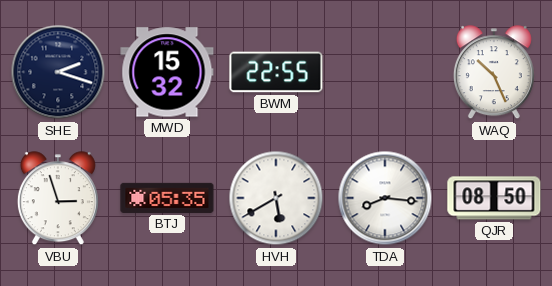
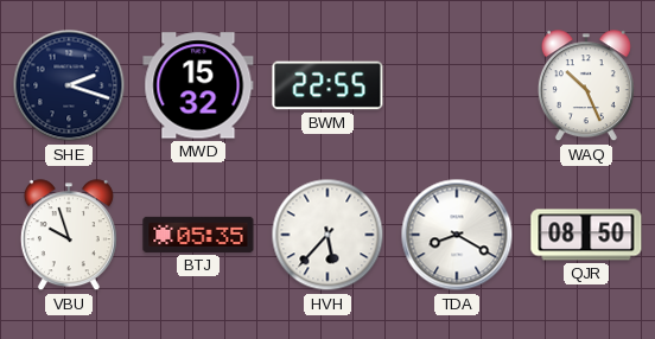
VBU: 2:57 -> 9:57
HVH: 5:40 -> 5:37
TDA: 8:16 -> 8:20
